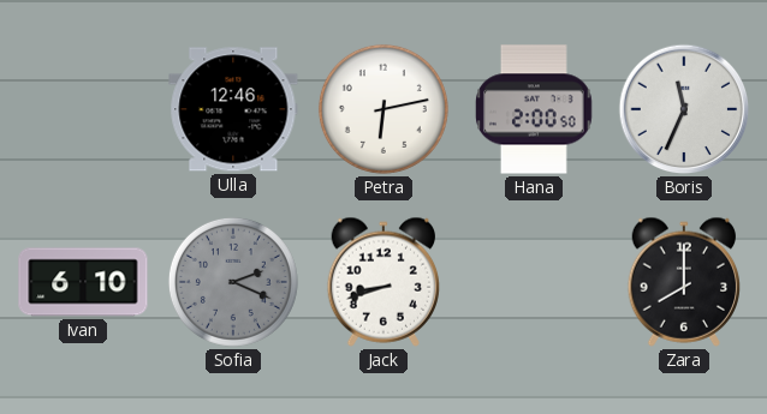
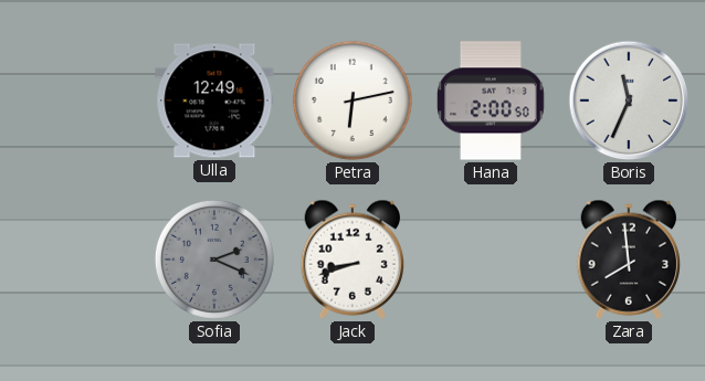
Ulla: 12:46 -> 12:49
Ivan: 6:10 -> none
Zara: 8:00 -> 7:59
